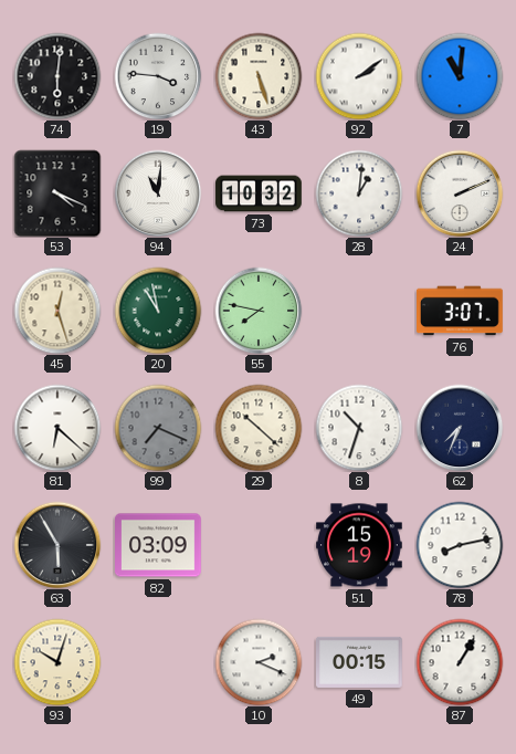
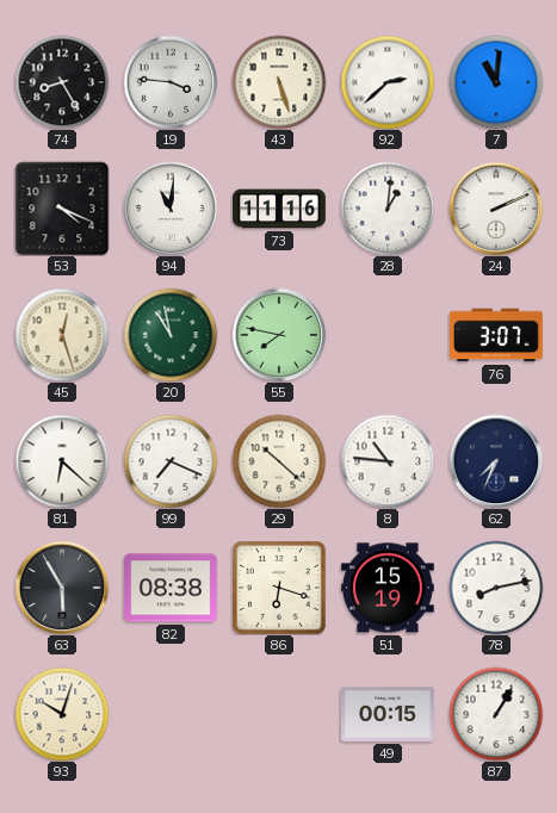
74: 6:01 -> 8:25
92: 2:09 -> 2:38
73: 10:32 -> 11:16
99 dial: grey -> white
8: 10:33 -> 10:46
82: 03:09 -> 08:38
86: none -> 6:18
10: 2:19 -> none
